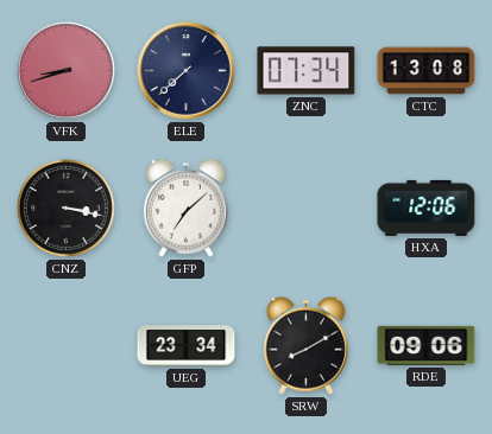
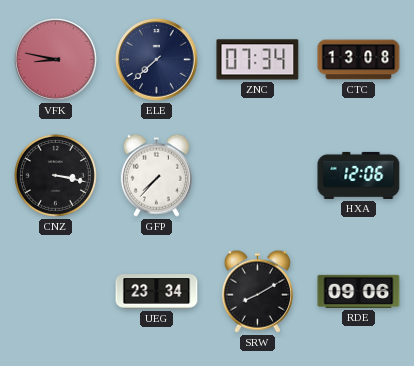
VFK: 8:42 -> 8:47
GFP: 7:08 -> 7:37
